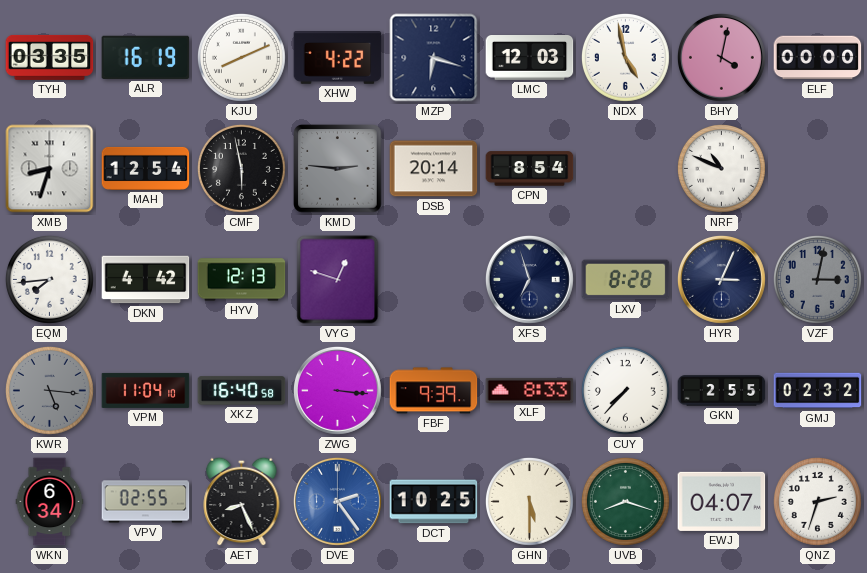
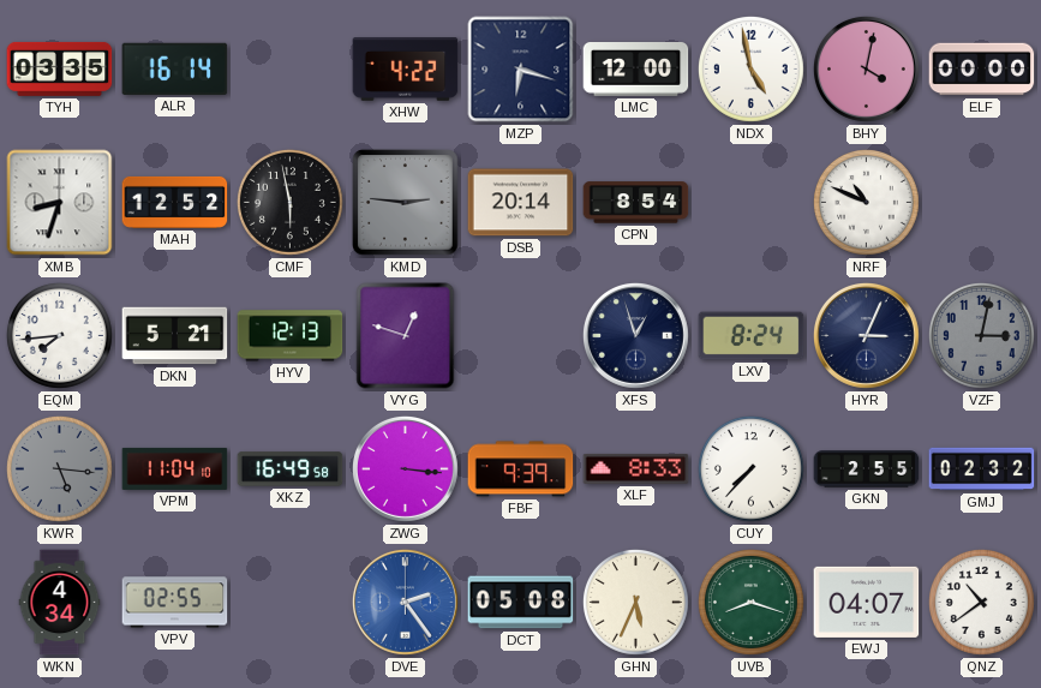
ALR: 16:19 -> 16:14
KJU: 8:11 -> none
LMC: 12:03 -> 12:00
MAH: 12:54 -> 12:52
DKN: 4:42 -> 5:21
XFS: 6:57 -> 12:57
LXV: 8:28 -> 8:24
XKZ: 16:40 -> 16:49
WKN: 6:34 -> 4:34
AET: 8:26 -> none
DCT: 10:25 -> 05:08
GHN: 5:30 -> 5:34
QNZ: 2:33 -> 10:39
